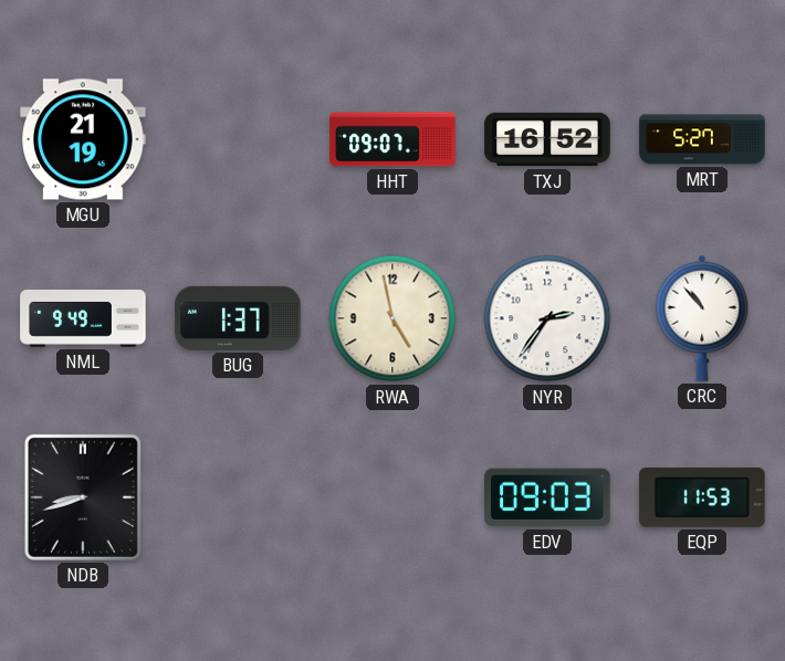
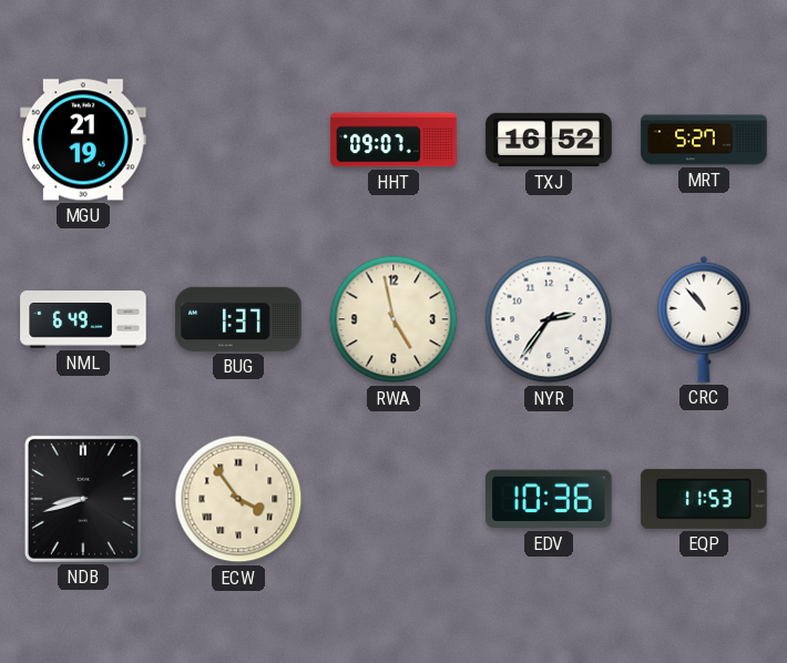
NML: 9:49 -> 6:49
ECW: none -> 3:54
EDV: 09:03 -> 10:36
